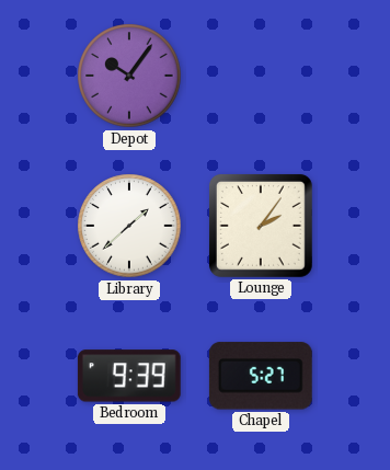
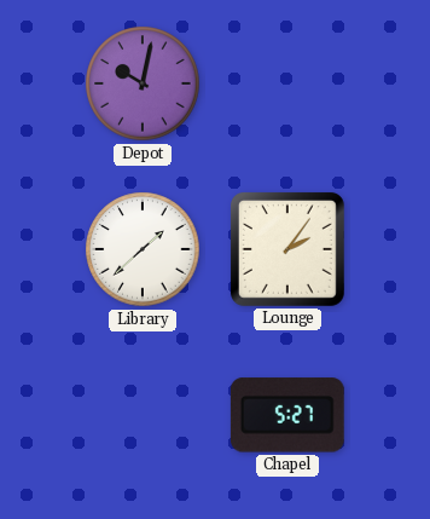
Depot: 10:06 -> 10:02
Bedroom: 9:39 -> none
